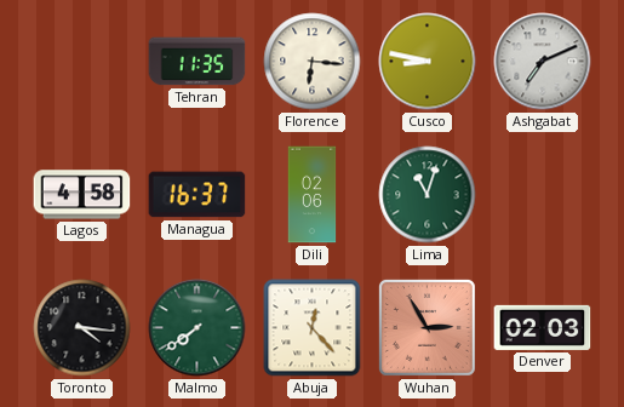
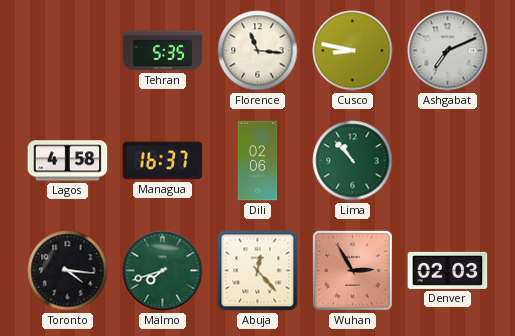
Tehran: 11:35 -> 5:35
Florence: 6:16 -> 11:16
Lima: 11:03 -> 10:53
Malmo: 7:39 -> 7:42
